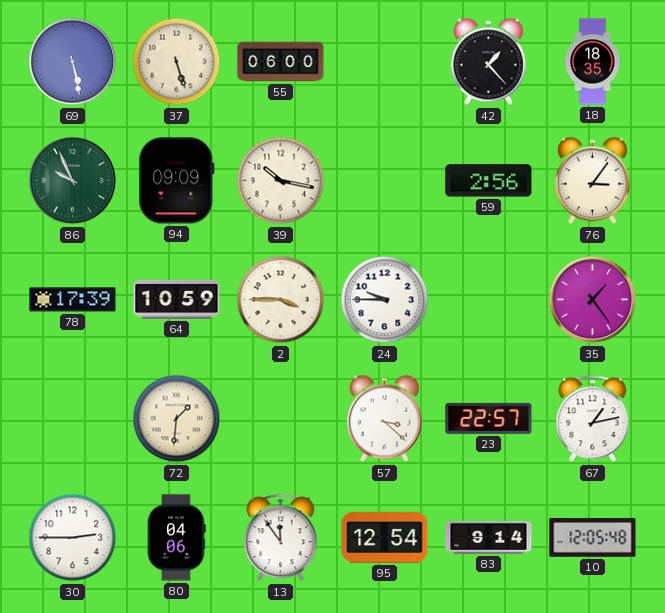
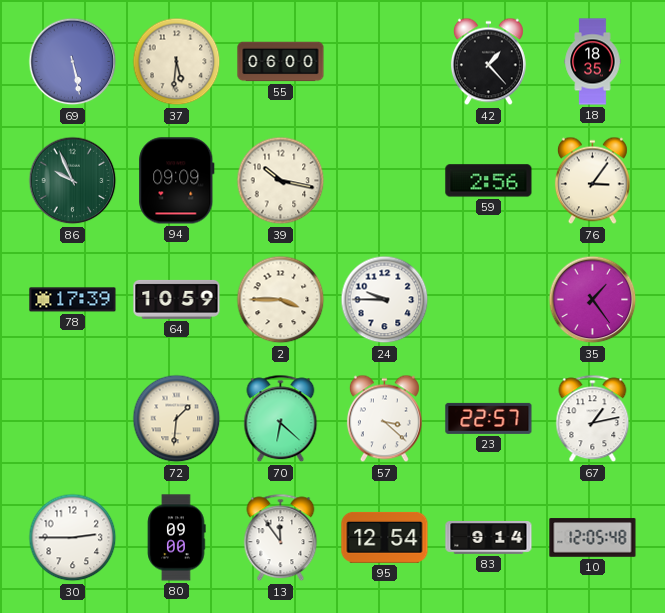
37: 5:27 -> 5:31
70: none -> 6:22
80: 04:06 -> 09:00
